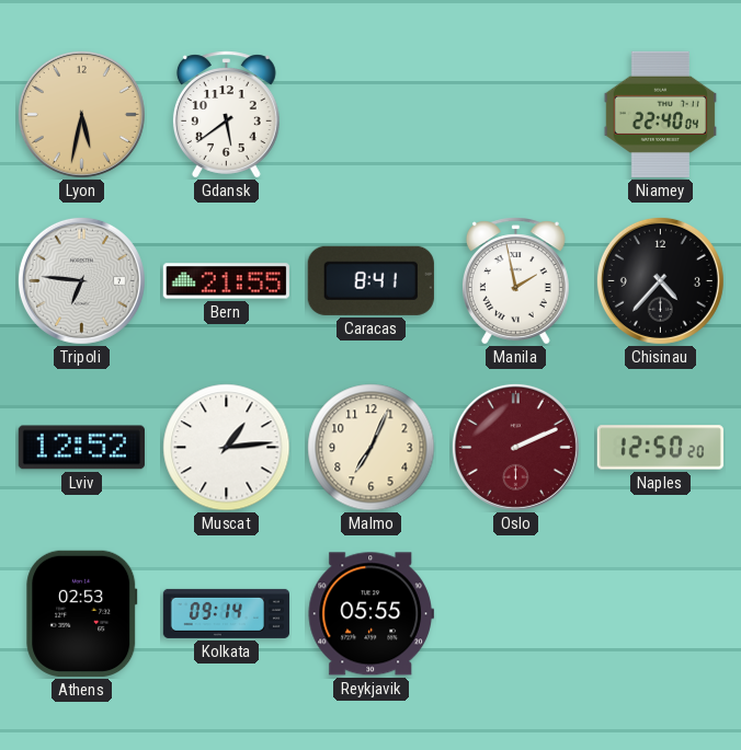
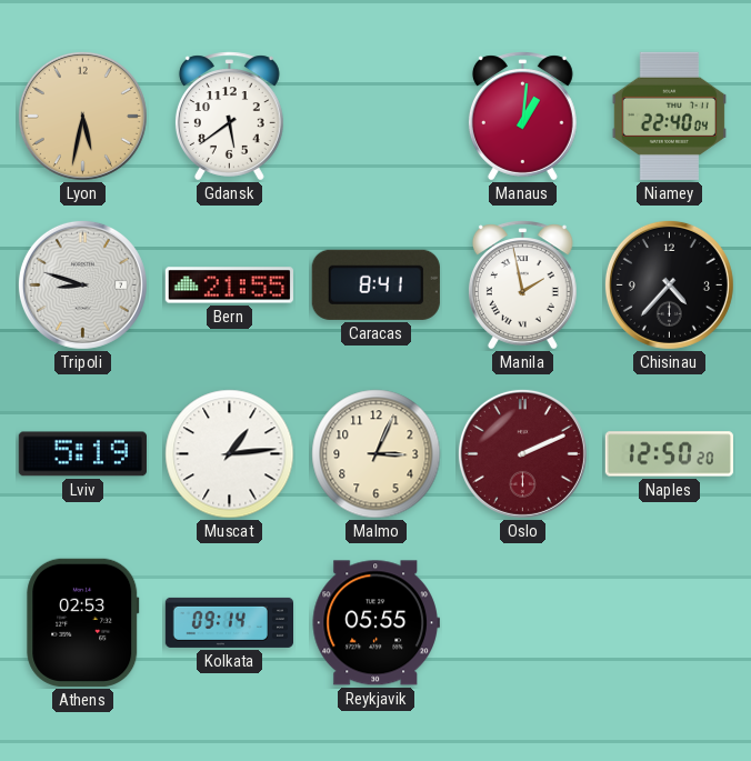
Manaus: none -> 1:01
Tripoli: 6:46 -> 8:48
Lviv: 12:52 -> 5:19
Malmo: 7:04 -> 3:04
